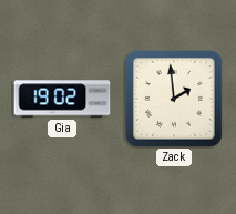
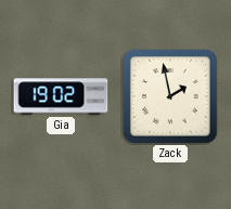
Zack: 1:59 -> 1:58
